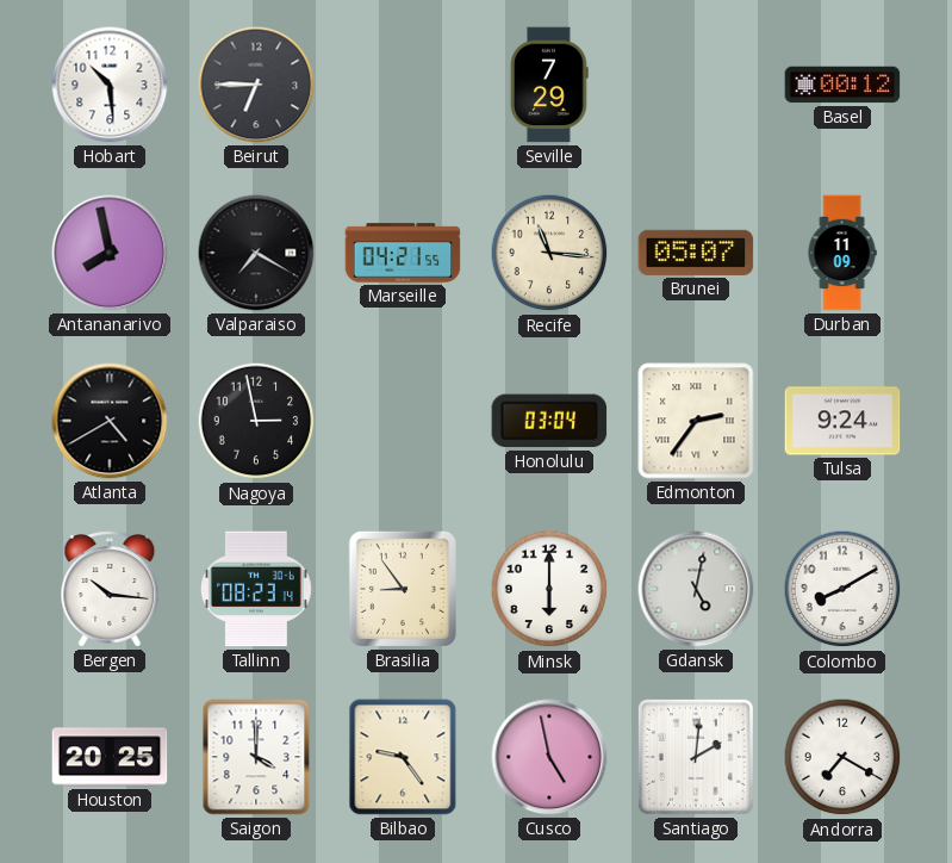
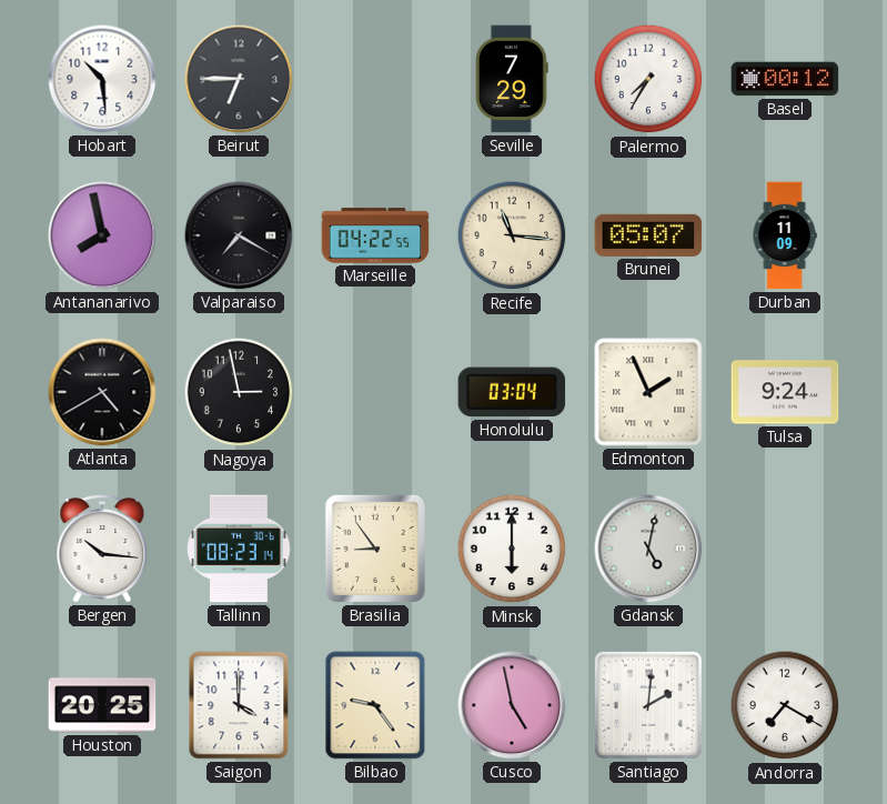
Palermo: none -> 7:35
Marseille: 04:21 -> 04:22
Edmonton: 2:36 -> 1:56
Colombo: 8:10 -> none
